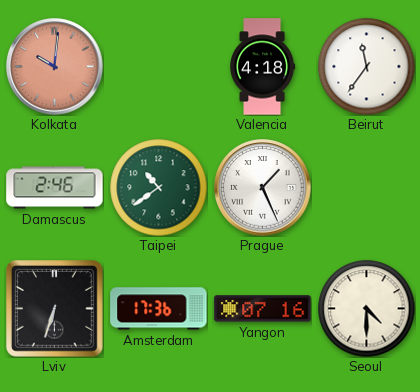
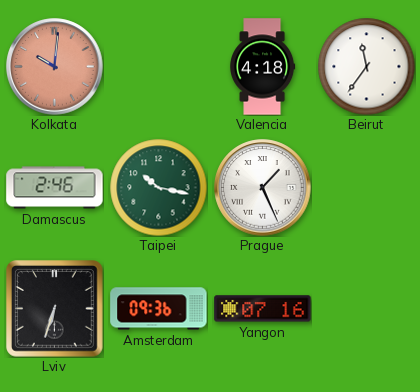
Taipei: 10:39 -> 10:17
Amsterdam: 17:36 -> 09:36
Seoul: 4:30 -> none
